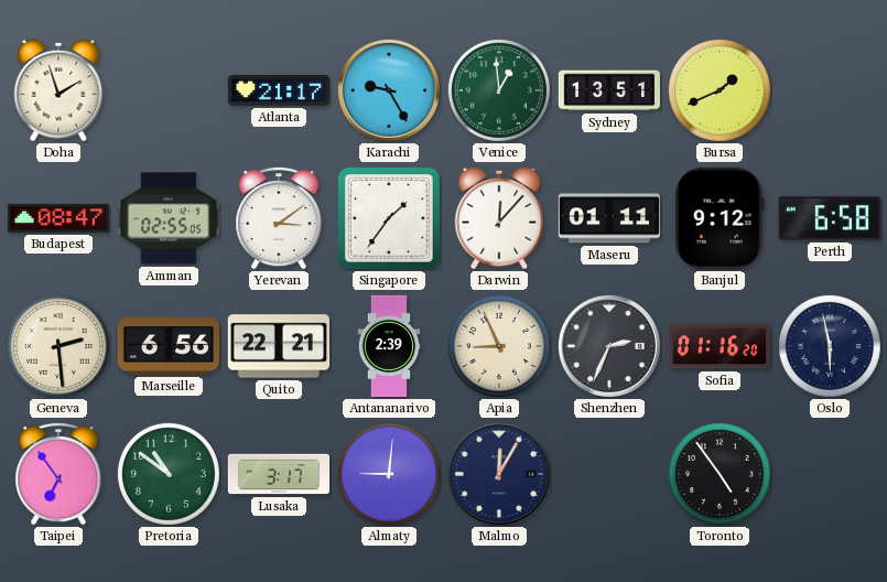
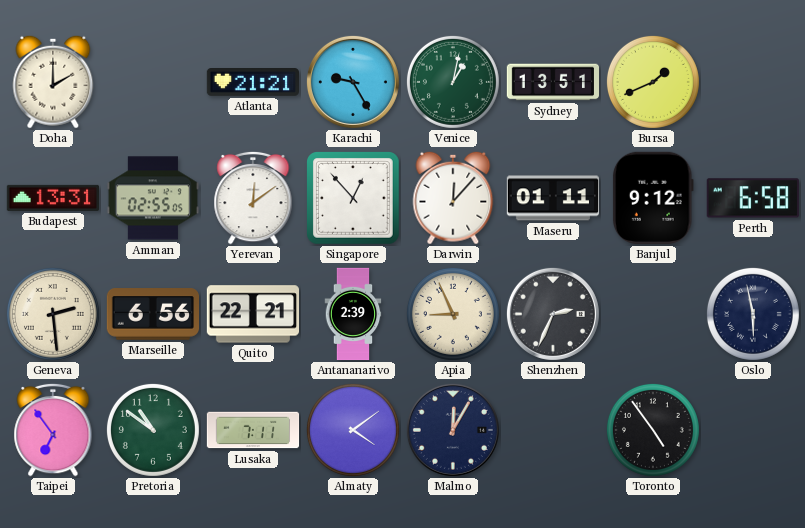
Doha: 1:57 -> 2:00
Atlanta: 21:17 -> 21:21
Venice: 12:59 -> 1:02
Budapest: 08:47 -> 13:31
Yerevan: 3:09 -> 12:09
Singapore: 1:36 -> 12:53
Sofia: 01:16 -> none
Lusaka: 3:17 -> 7:11
Almaty: 9:01 -> 4:09
